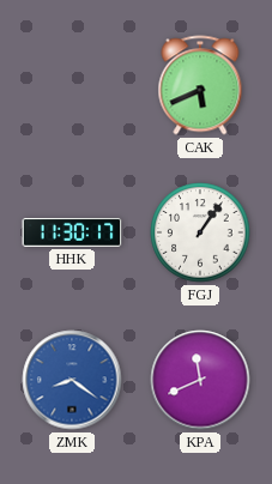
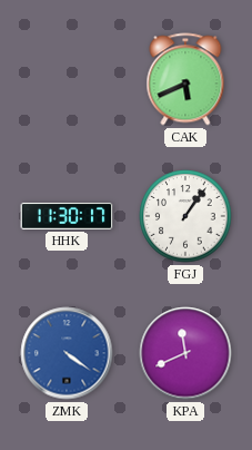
ZMK: 8:21 -> 4:21
